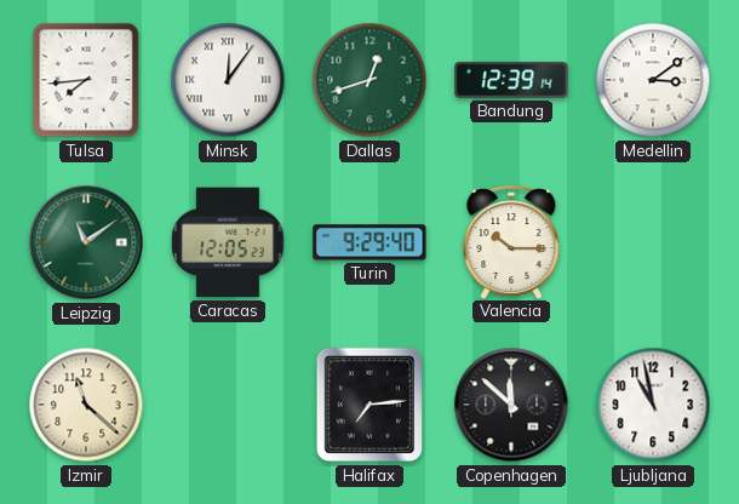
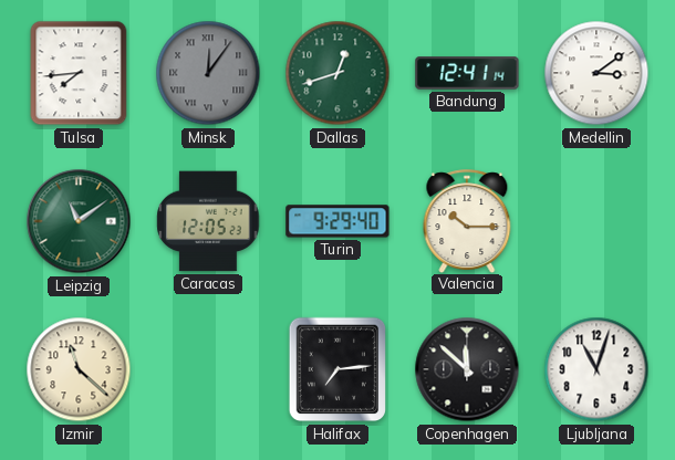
Minsk dial: white -> grey
Bandung: 12:39 -> 12:41
Ljubljana: 10:58 -> 11:03
